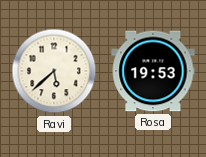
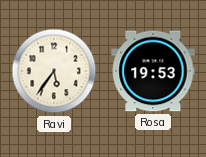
Ravi: 5:38 -> 5:36
